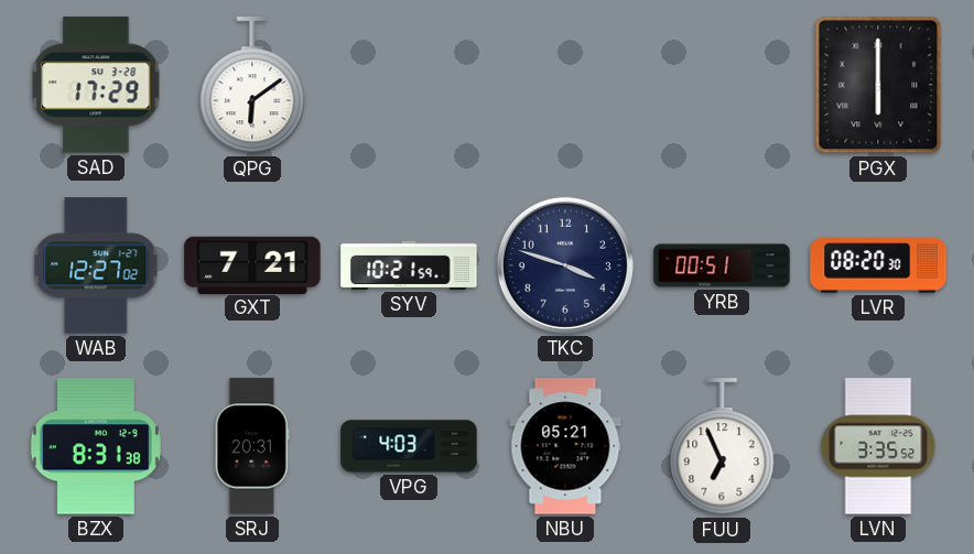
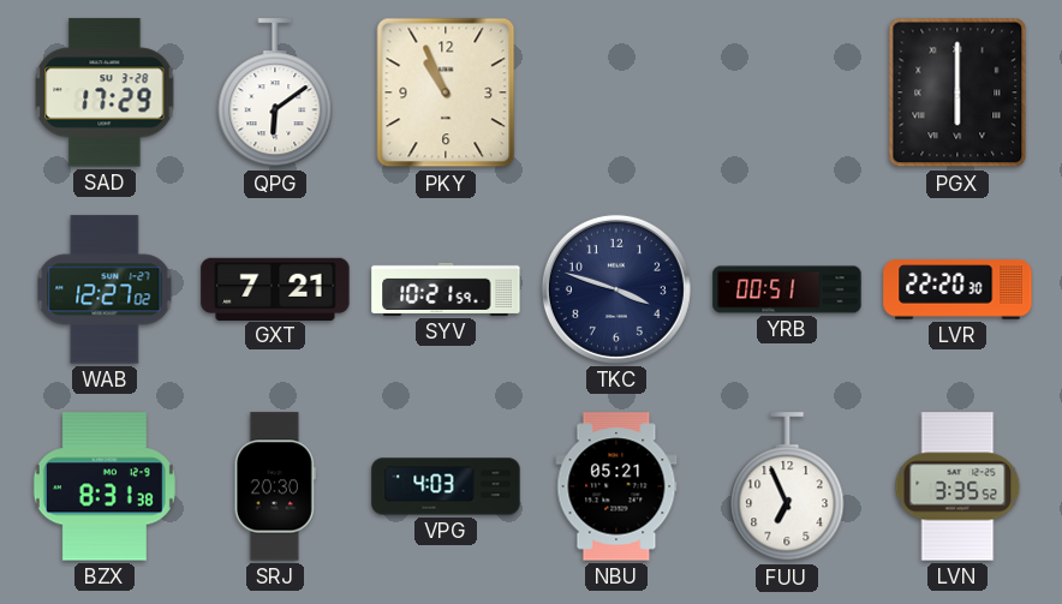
PKY: none -> 10:56
LVR: 08:20 -> 22:20
SRJ: 20:31 -> 20:30
